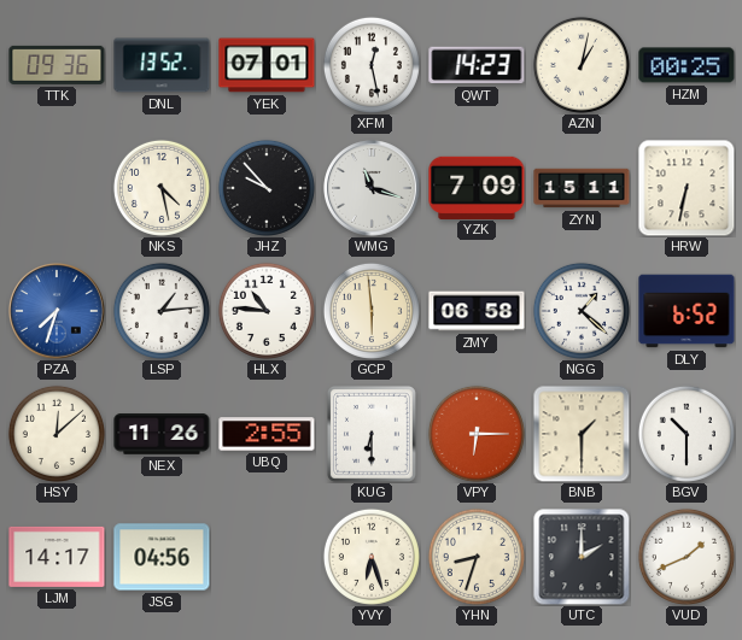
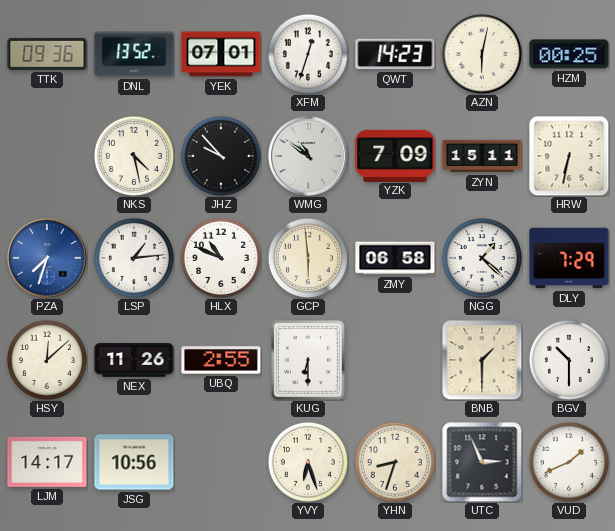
XFM: 12:28 -> 12:33
AZN: 1:02 -> 6:02
WMG: 11:18 -> 10:51
HLX: 10:46 -> 10:49
DLY: 6:52 -> 7:29
VPY: 6:15 -> none
JSG: 04:56 -> 10:56
UTC: 2:00 -> 2:56
